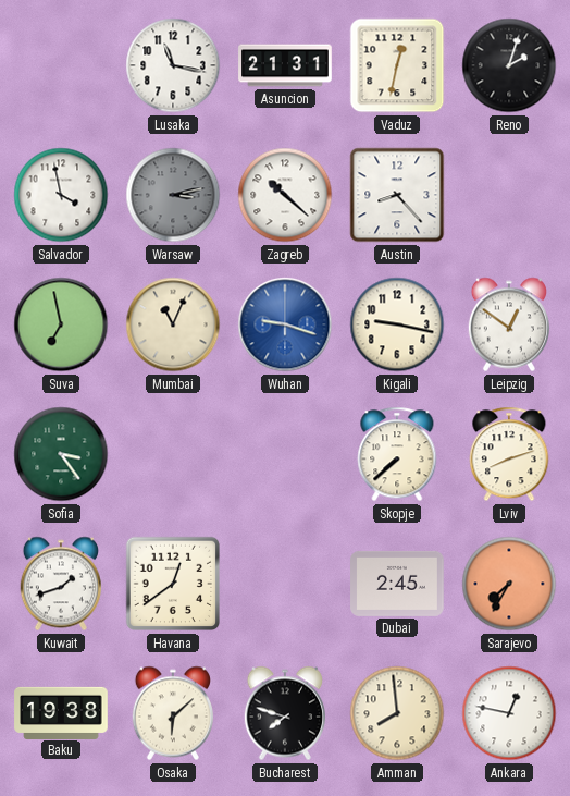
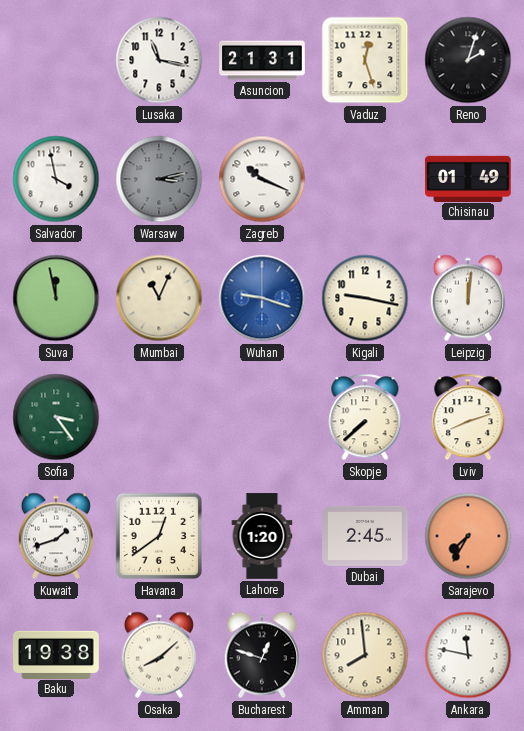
Vaduz: 12:32 -> 12:27
Zagreb: 10:22 -> 10:19
Austin: 8:23 -> none
Chisinau: none -> 01:49
Suva: 6:58 -> 11:58
Leipzig: 12:51 -> 12:01
Lahore: none -> 1:20
Osaka: 6:08 -> 8:08
Bucharest: 7:48 -> 12:48
Ankara: 12:47 -> 11:47
